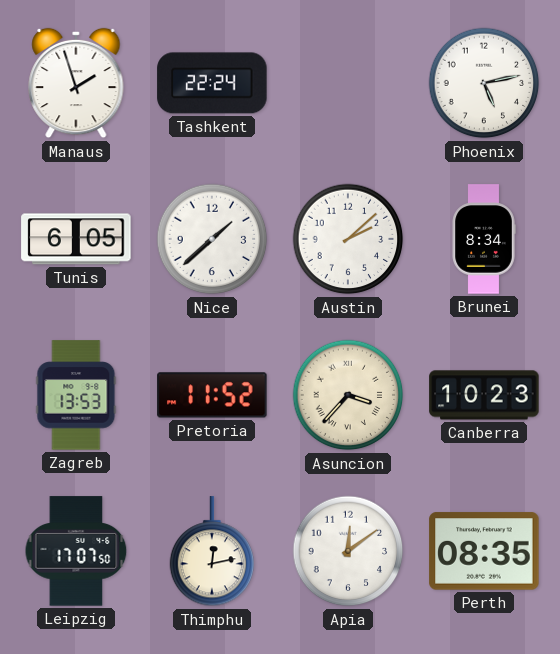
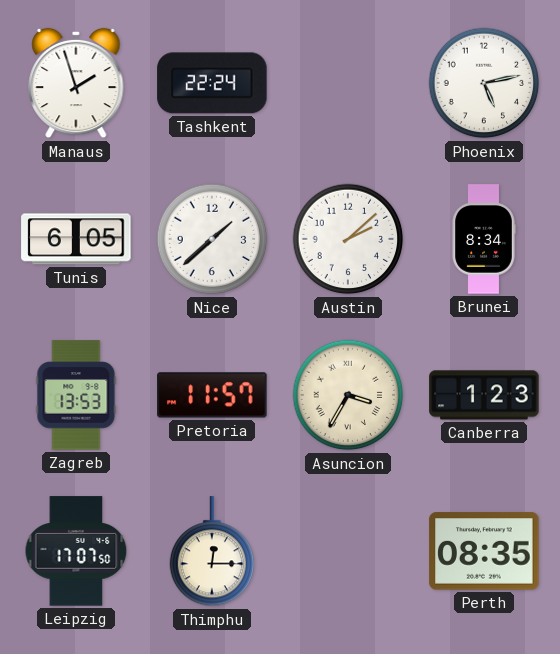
Pretoria: 11:52 -> 11:57
Asuncion: 3:37 -> 3:35
Canberra: 10:23 -> 1:23
Thimphu: 12:13 -> 12:15
Apia: 12:09 -> none
